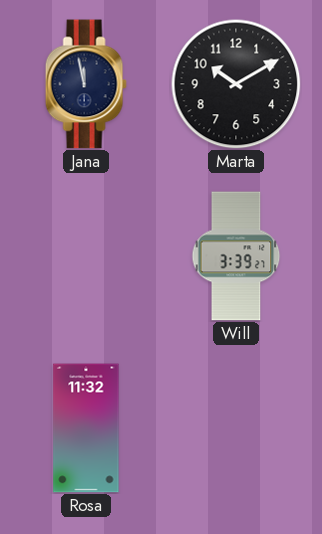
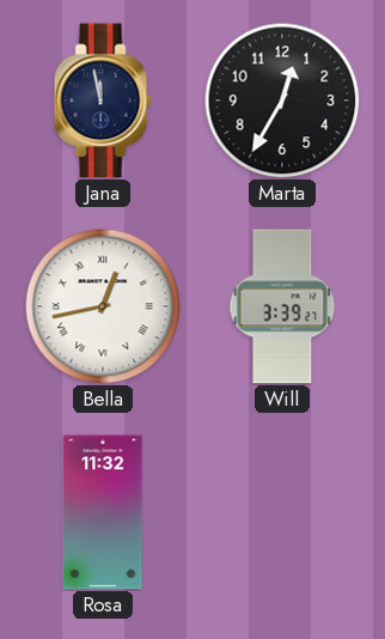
Marta: 10:10 -> 12:35
Bella: none -> 12:43
